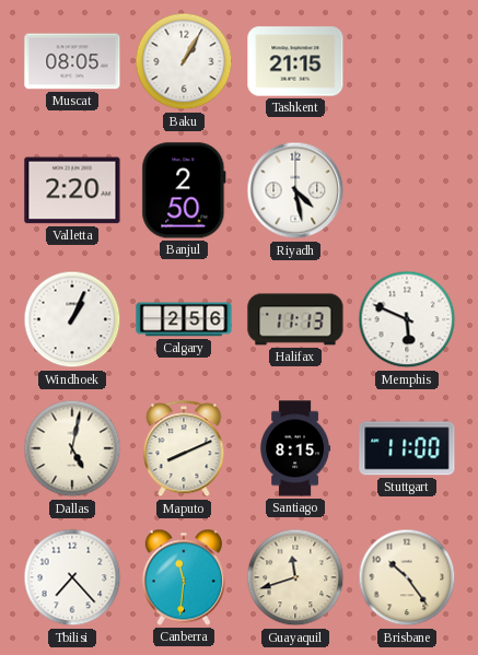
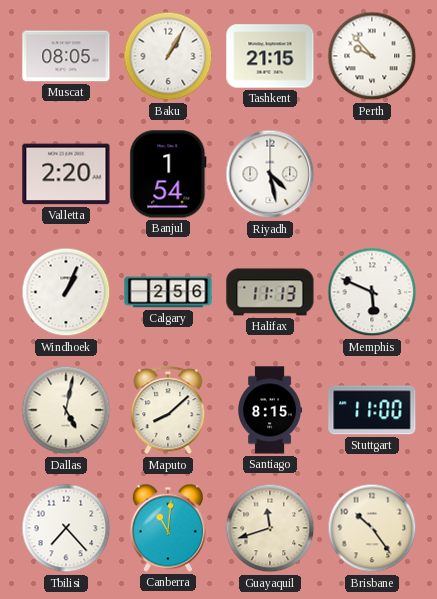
Perth: none -> 9:53
Banjul: 2:50 -> 1:54
Maputo: 8:11 -> 8:08
Canberra: 11:31 -> 11:01
